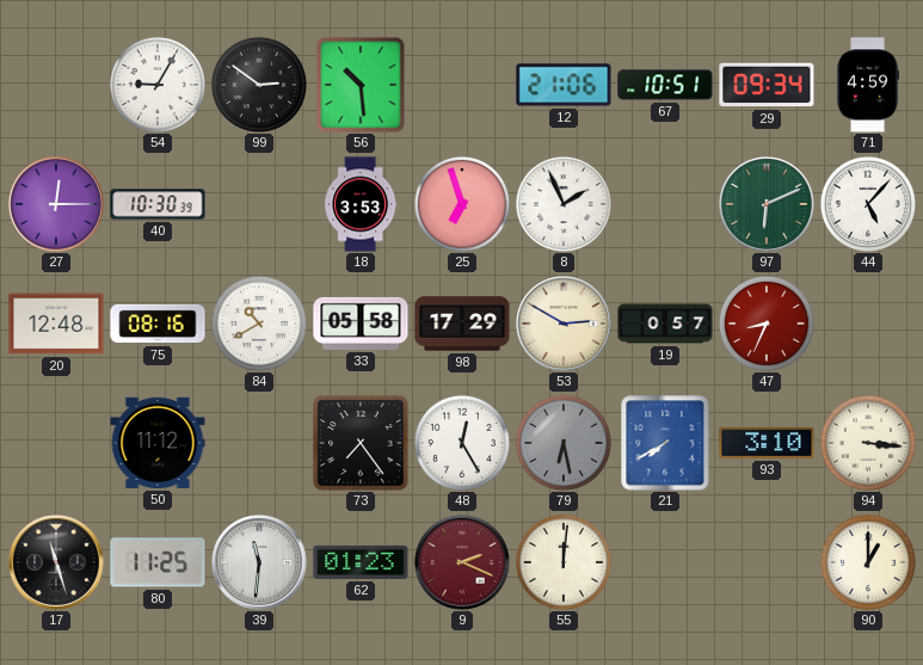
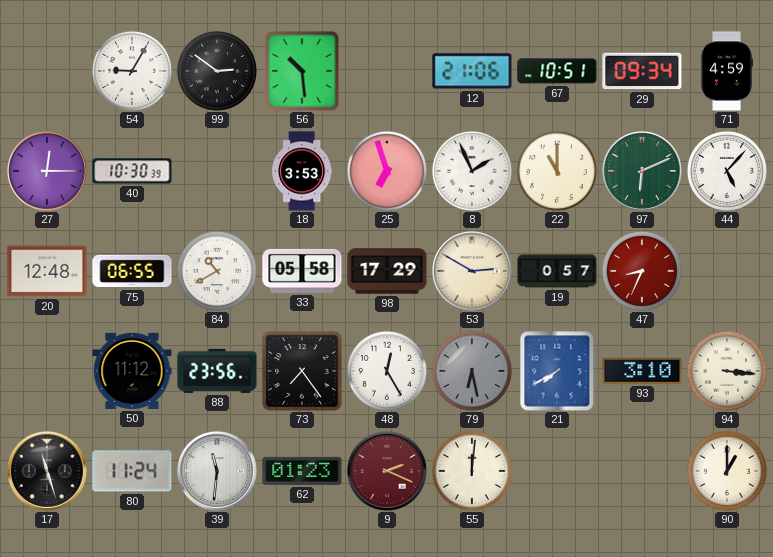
22: none -> 11:00
75: 08:16 -> 06:55
88: none -> 23:56
80: 11:25 -> 11:24
